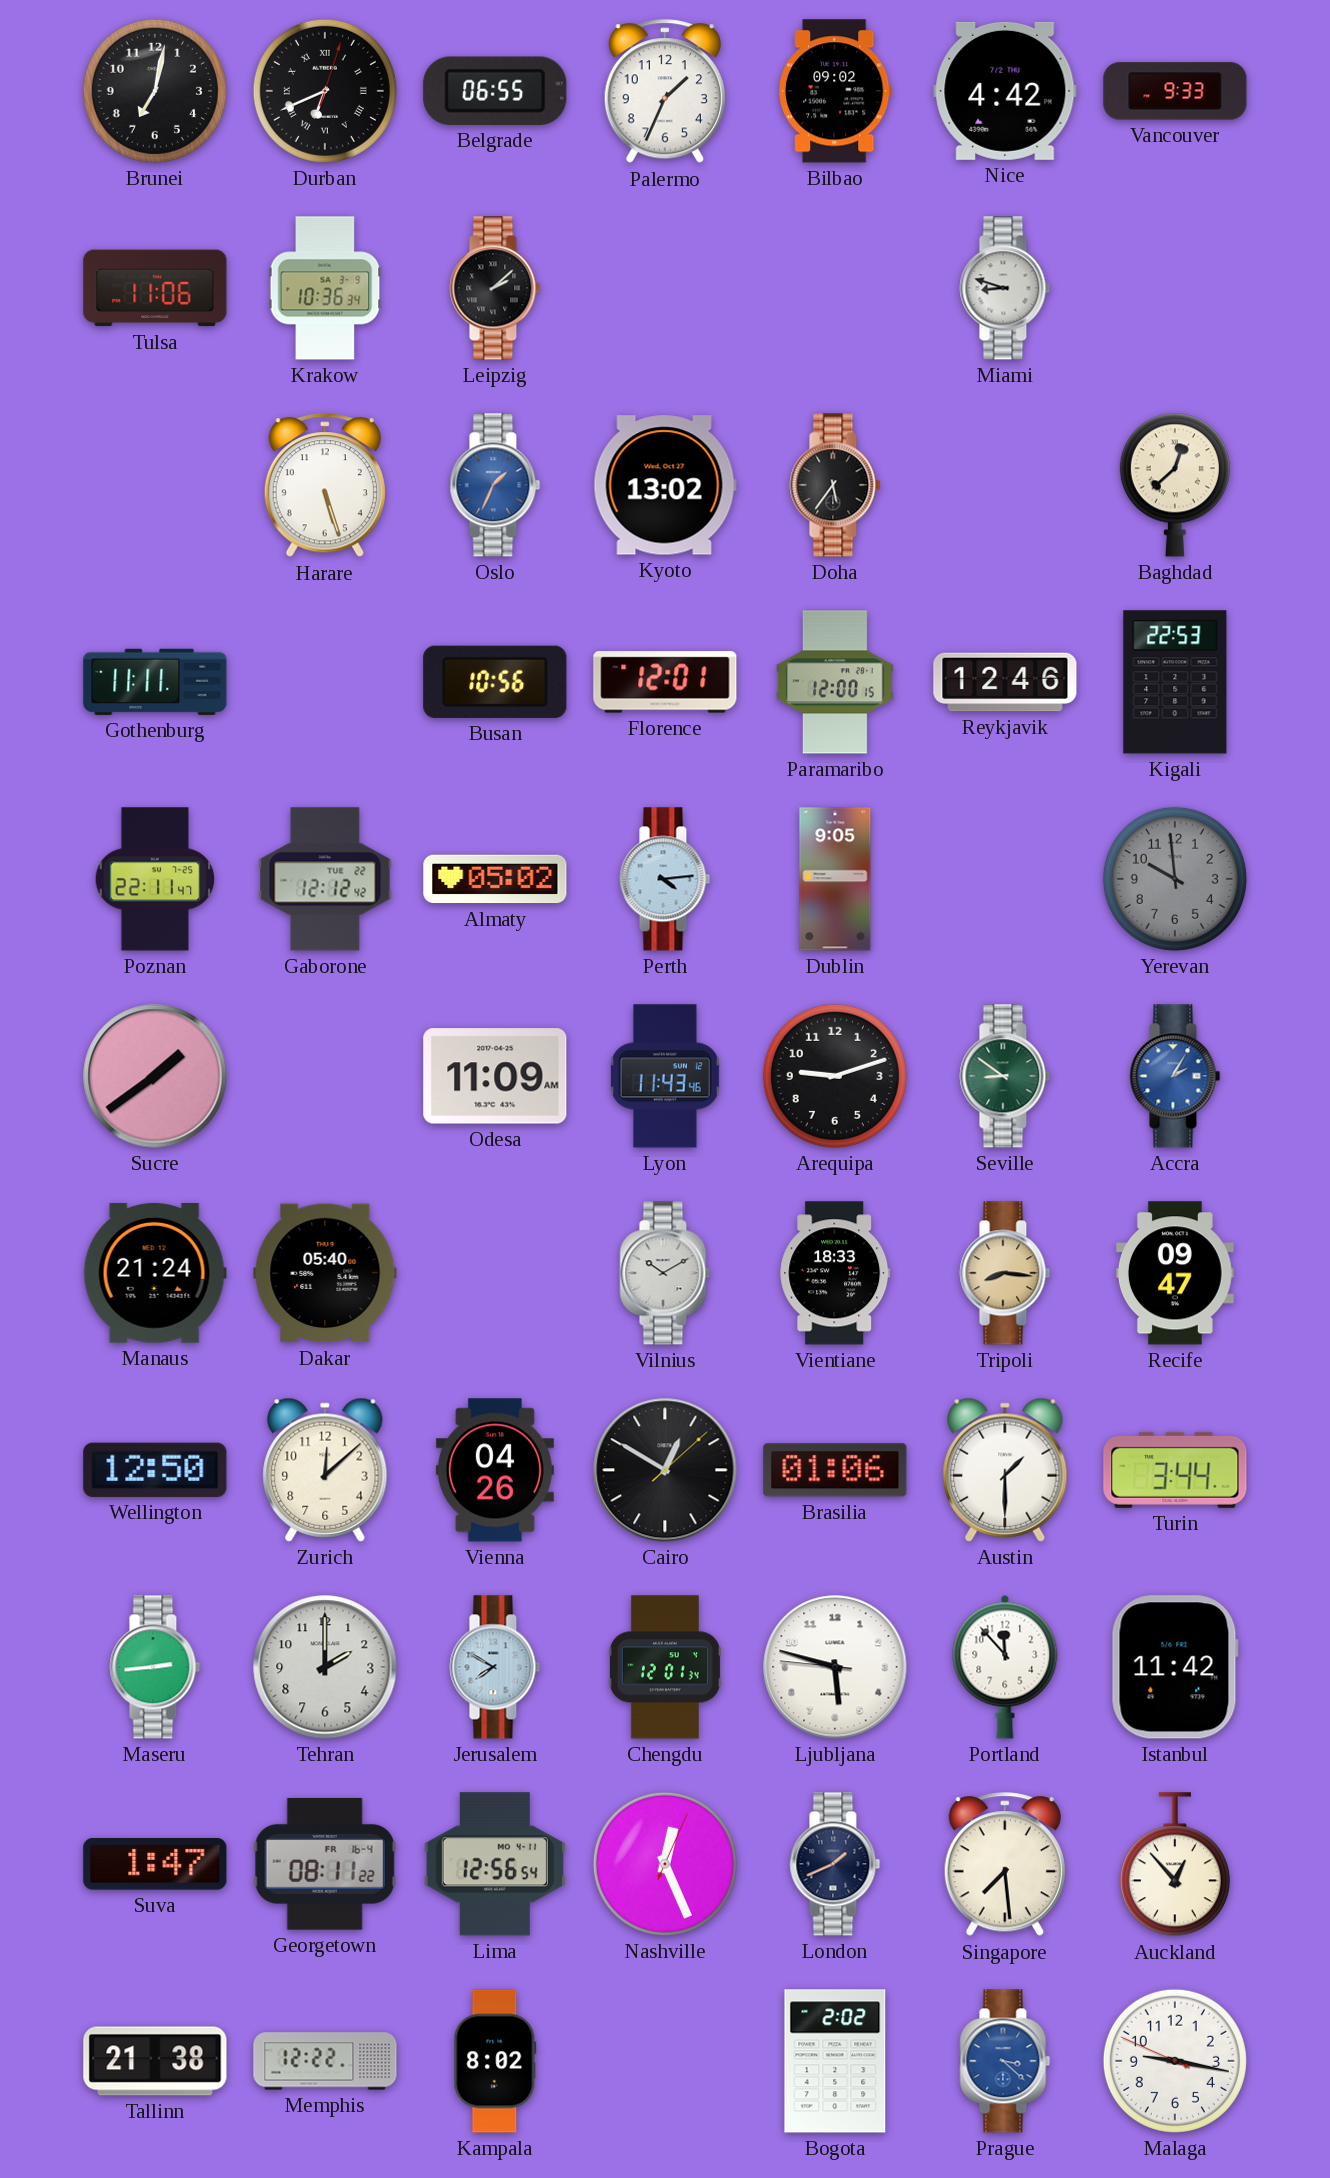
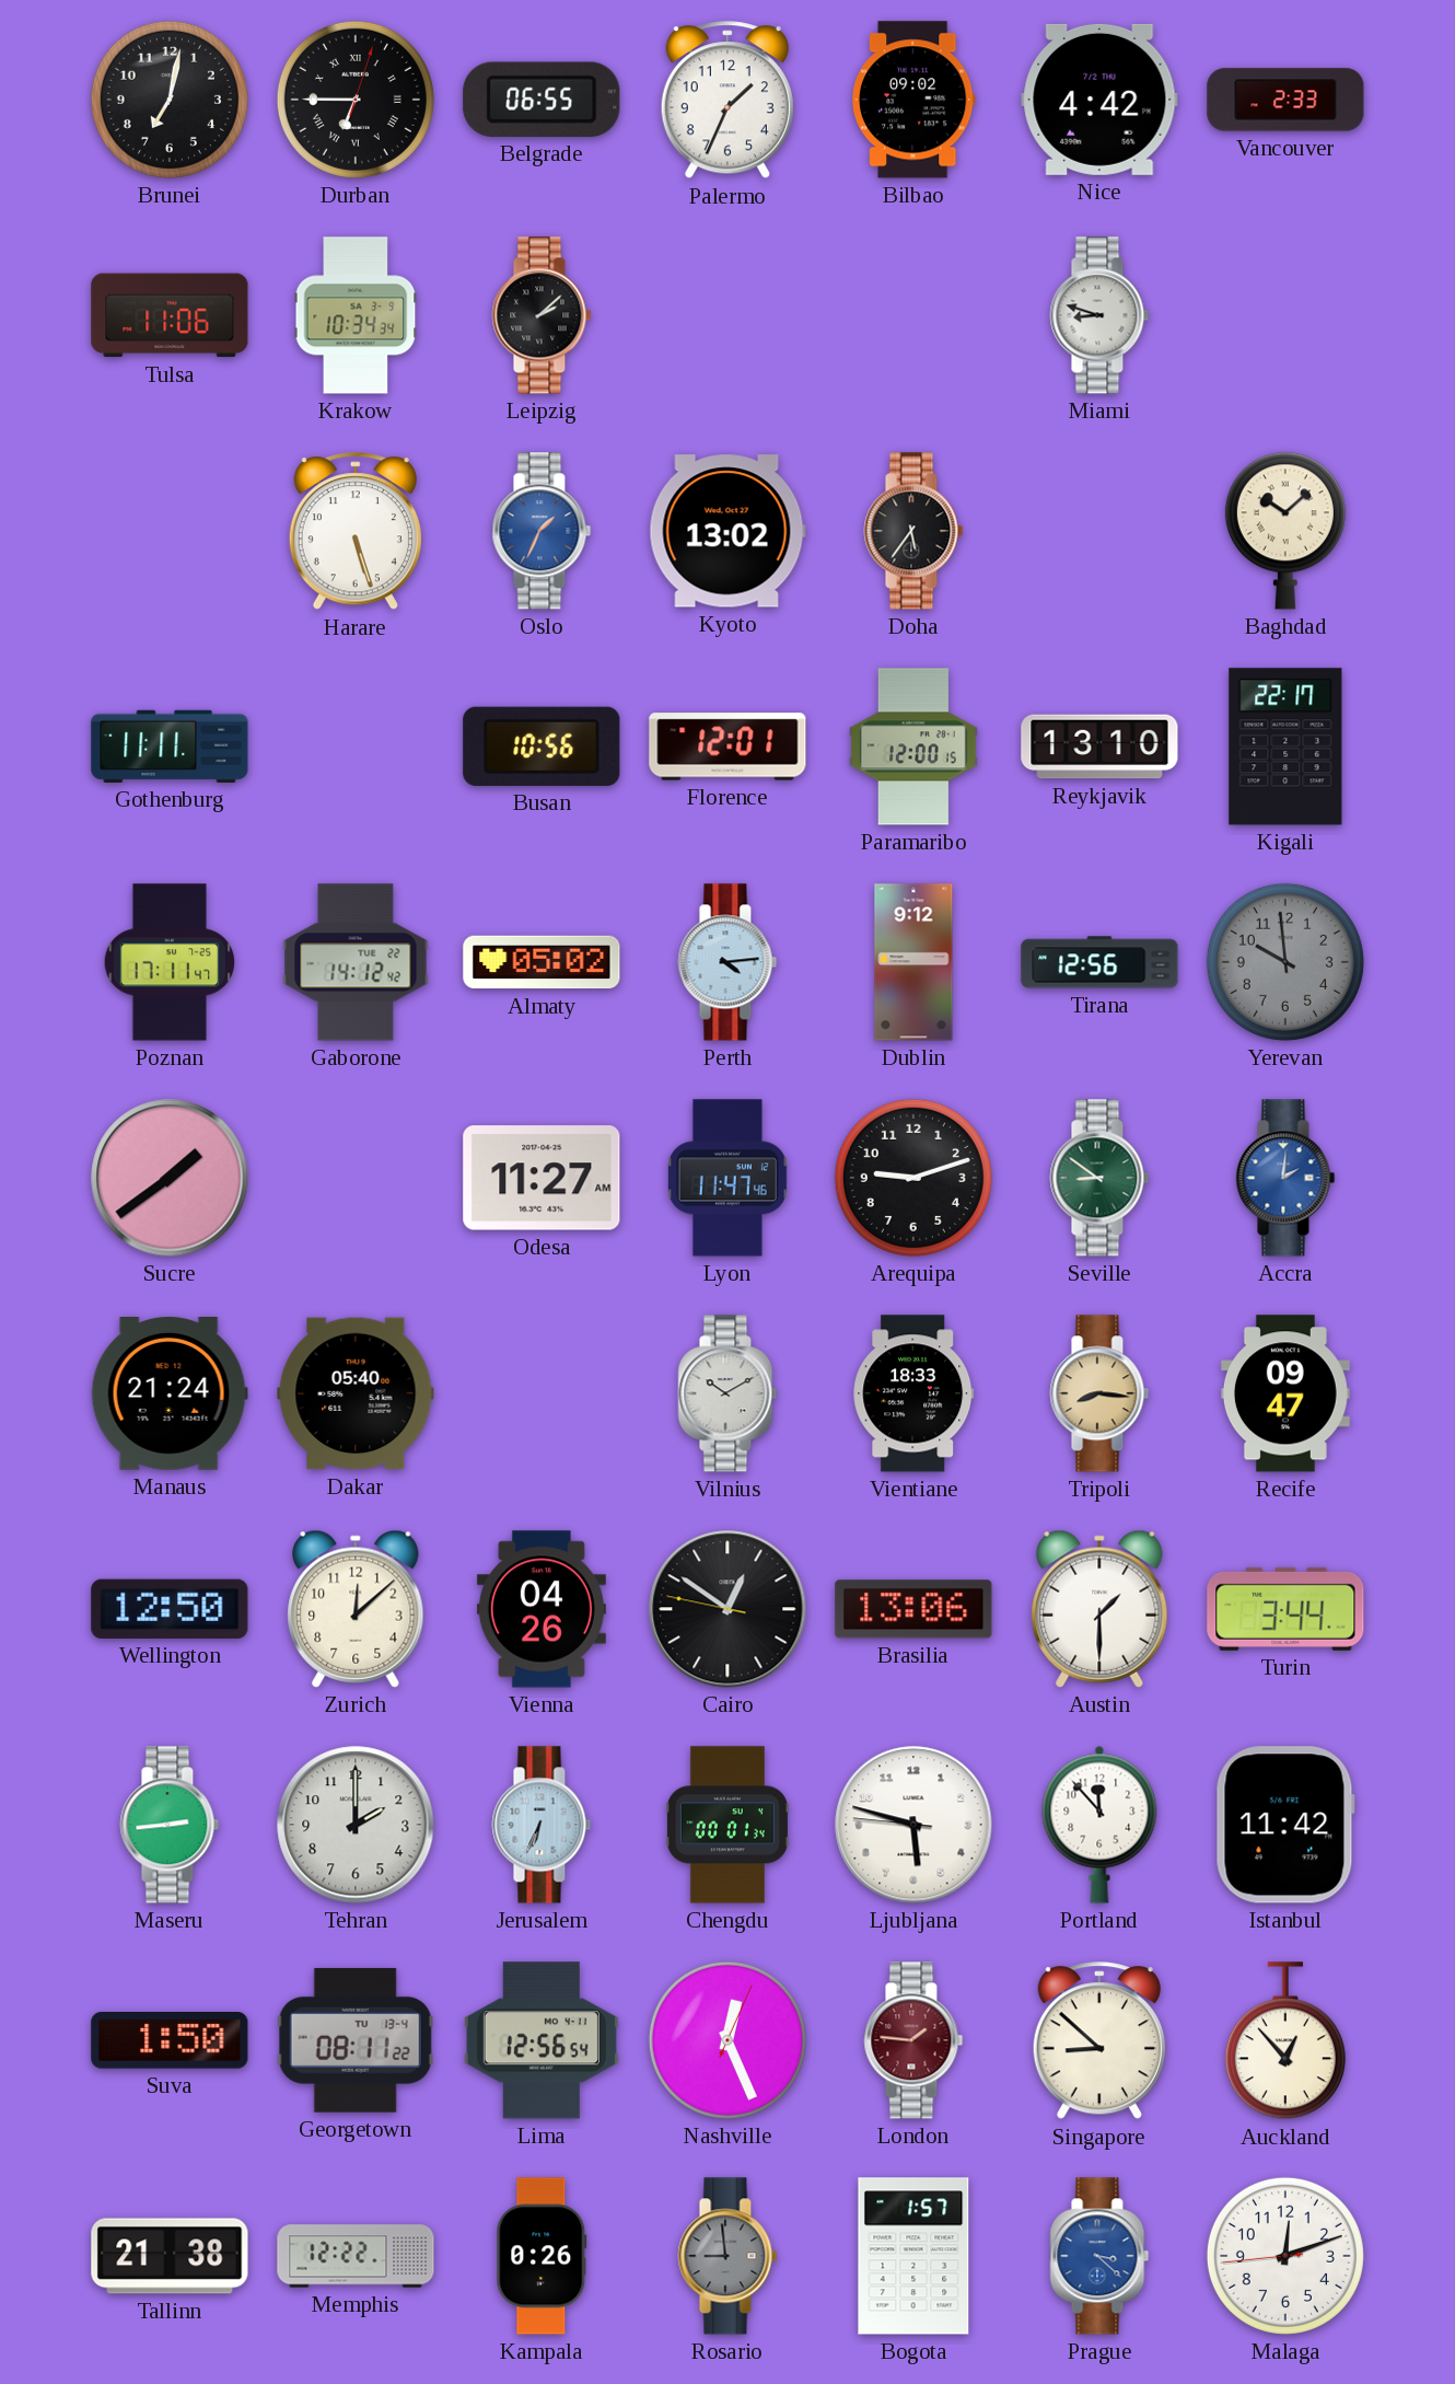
Durban: 6:41 -> 6:45
Vancouver: 9:33 -> 2:33
Krakow: 10:36 -> 10:34
Baghdad: 12:38 -> 10:08
Reykjavik: 12:46 -> 13:10
Kigali: 22:53 -> 22:17
Poznan: 22:11 -> 17:11
Gaborone: 12:12 -> 14:12
Dublin: 9:05 -> 9:12
Tirana: none -> 12:56
Odesa: 11:09 -> 11:27
Lyon: 11:43 -> 11:47
Accra: 2:05 -> 2:01
Cairo: 12:50:08 -> 12:50:47
Brasilia: 01:06 -> 13:06
Jerusalem: 7:50 -> 6:34
Chengdu: 12:01 -> 00:01
Suva: 1:47 -> 1:50
Georgetown date: FR 16-4 -> TU 13-4
London: 1:41 -> 1:46
London dial: navy -> burgundy
Singapore: 7:29 -> 8:52
Kampala: 8:02 -> 0:26
Rosario: none -> 8:59
Bogota: 2:02 -> 1:57
Malaga: 9:16 -> 12:11
